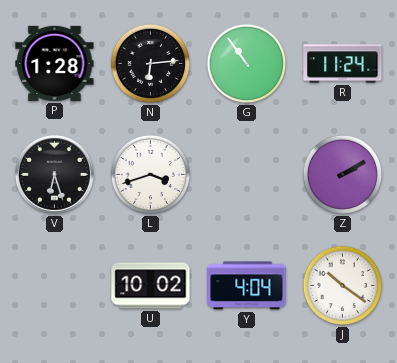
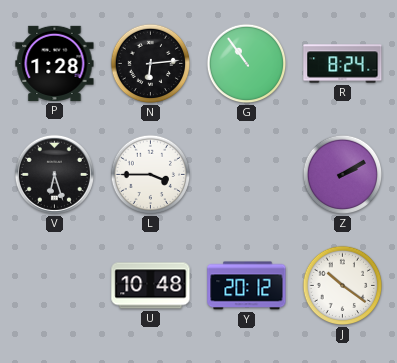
R: 11:24 -> 8:24
L: 3:42 -> 3:45
U: 10:02 -> 10:48
Y: 4:04 -> 20:12
